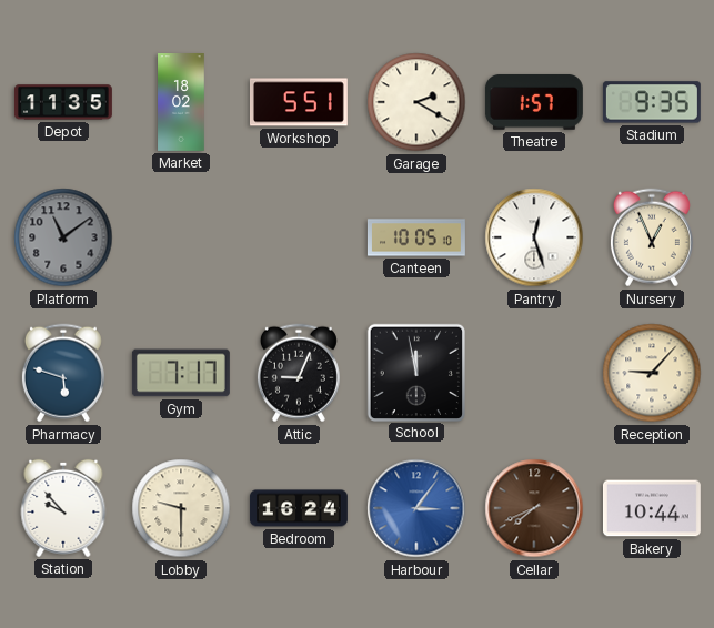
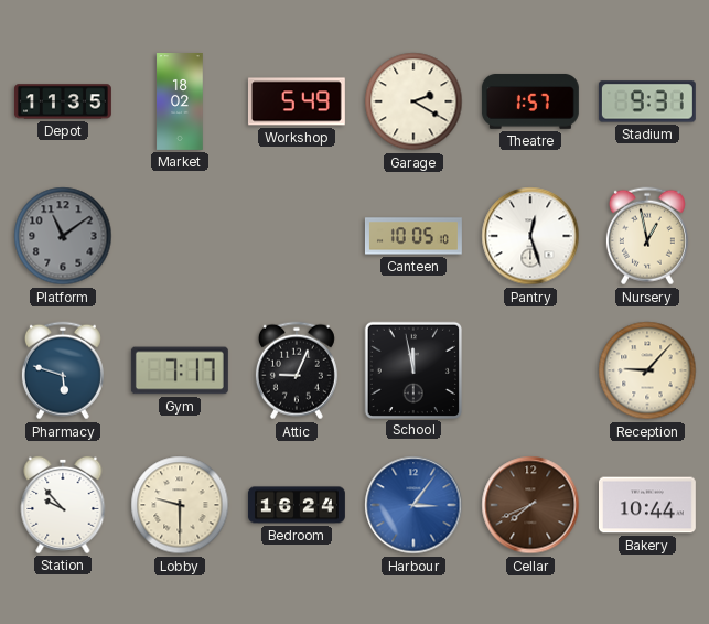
Workshop: 5:51 -> 5:49
Stadium: 9:35 -> 9:31
Nursery: 12:56 -> 12:58
